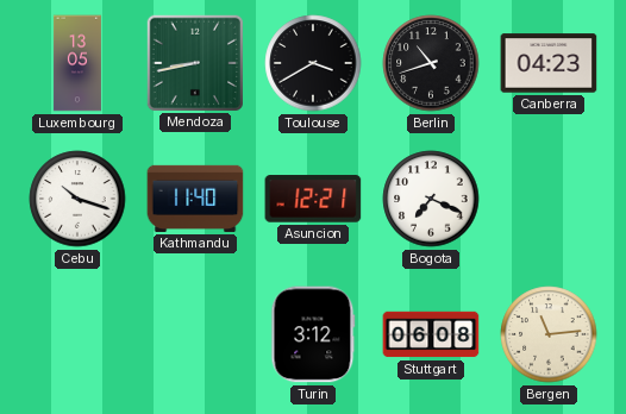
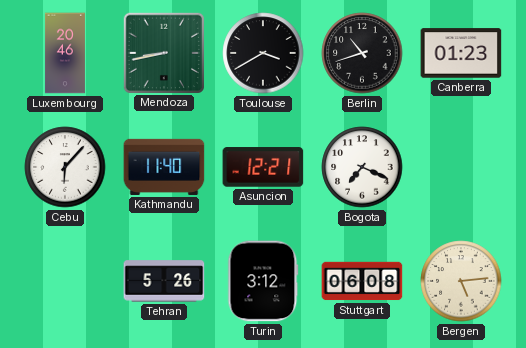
Luxembourg: 13:05 -> 20:46
Canberra: 04:23 -> 01:23
Cebu: 10:18 -> 6:07
Tehran: none -> 5:26
Bergen: 11:14 -> 5:14
